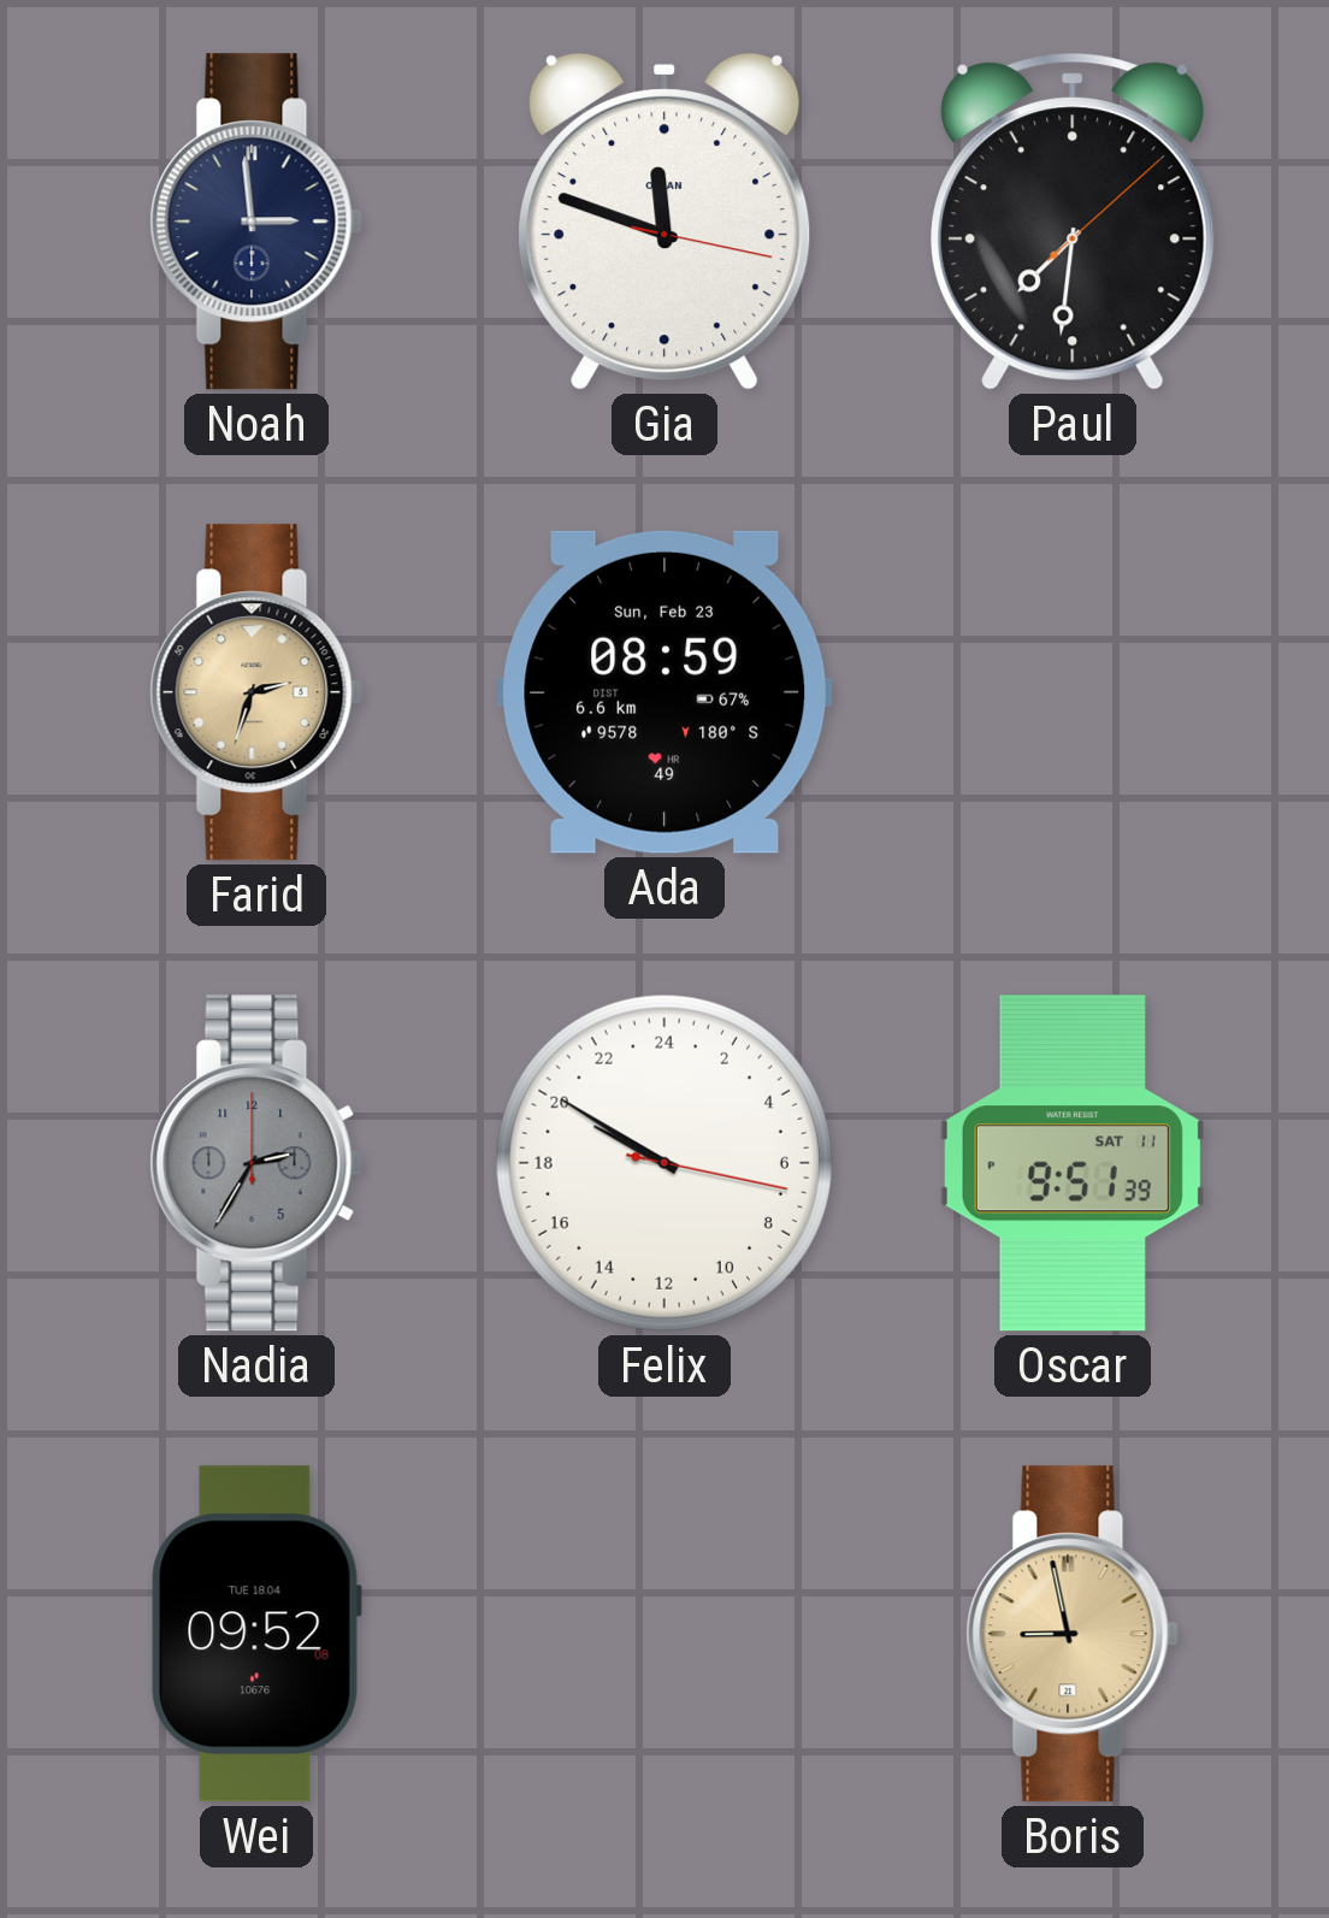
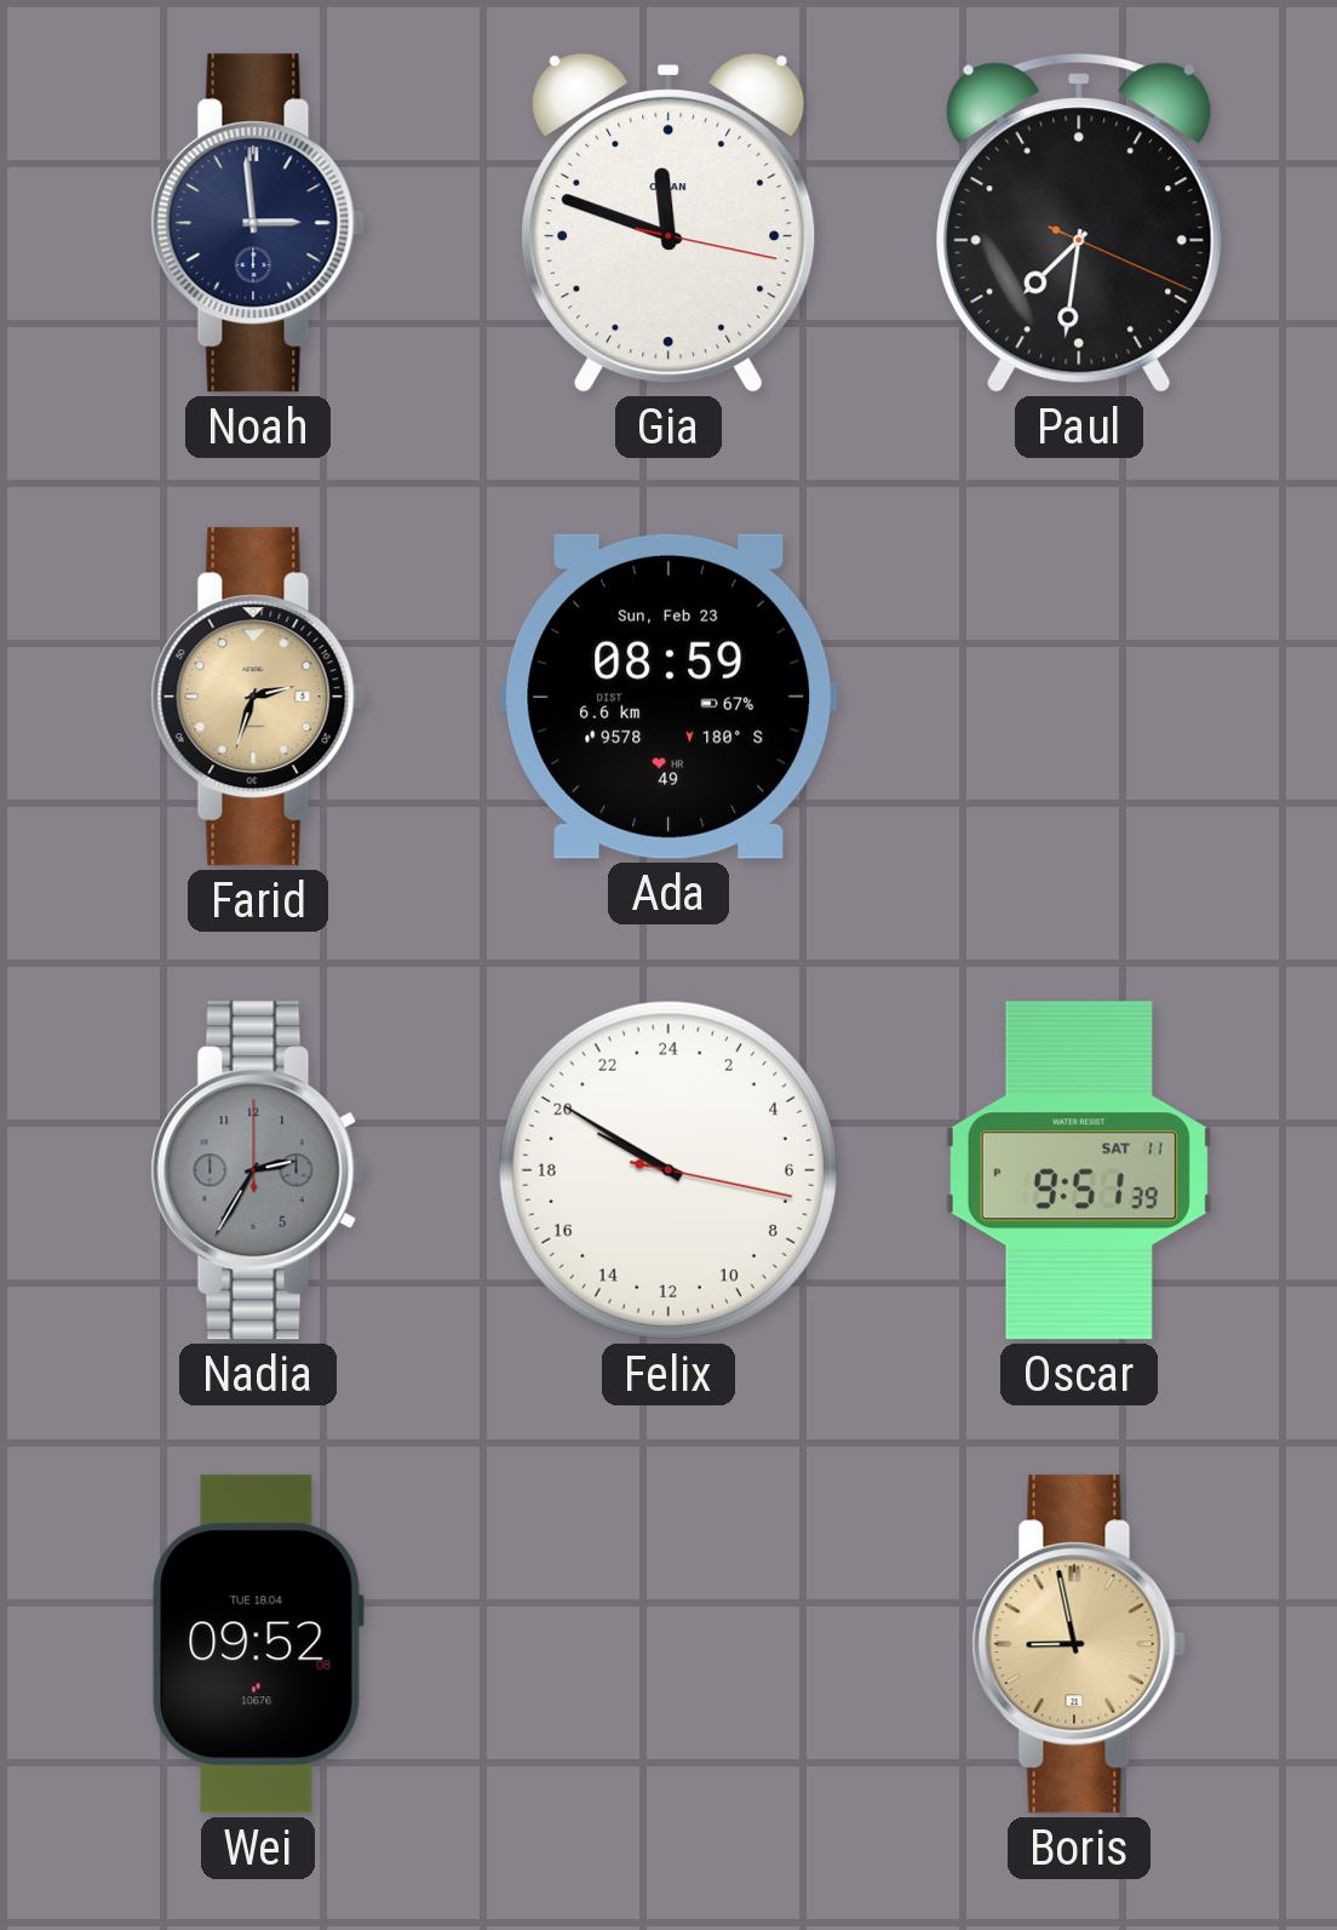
Paul: 7:31:08 -> 7:31:19
